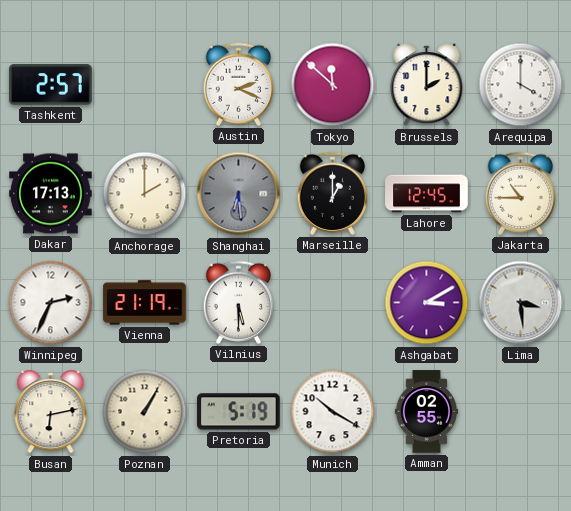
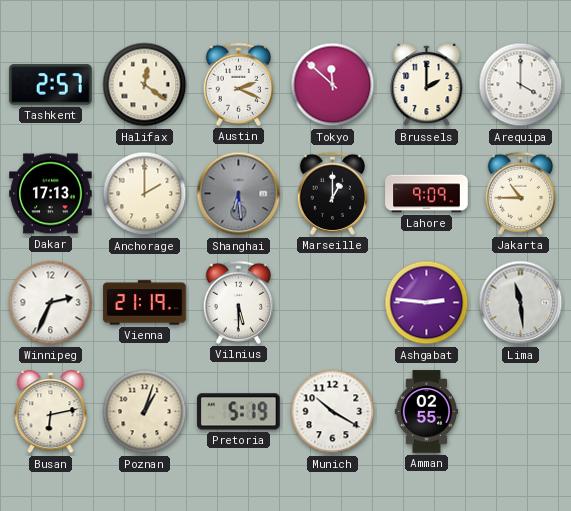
Halifax: none -> 12:21
Lahore: 12:45 -> 9:09
Ashgabat: 3:10 -> 2:46
Lima: 3:29 -> 11:29
Poznan: 1:05 -> 1:03
